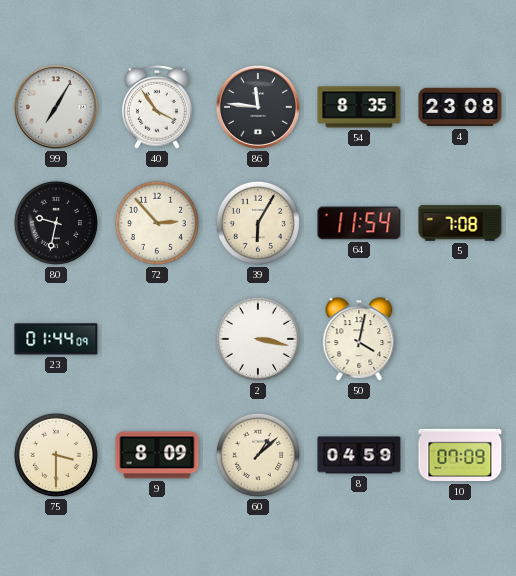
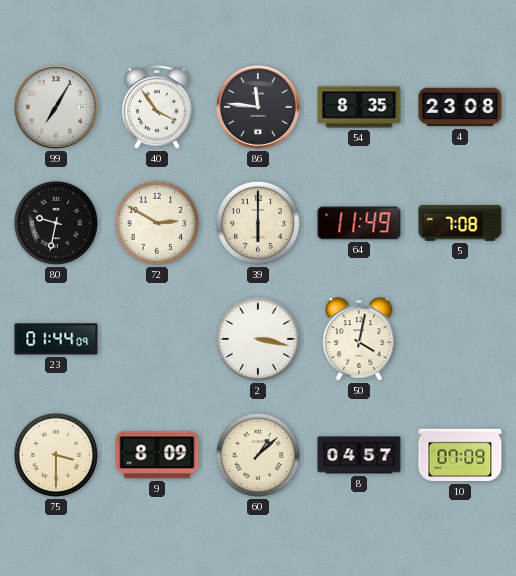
72: 2:53 -> 2:50
39: 6:05 -> 6:00
64: 11:54 -> 11:49
8: 04:59 -> 04:57
